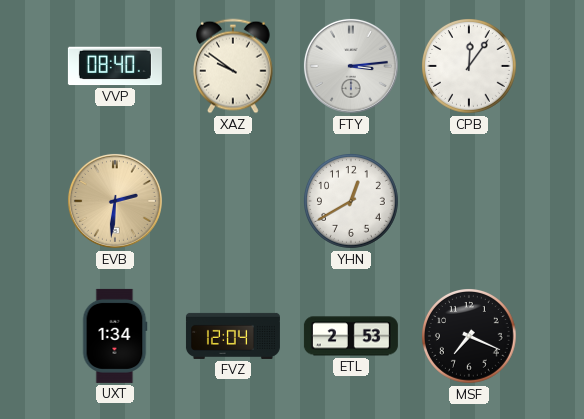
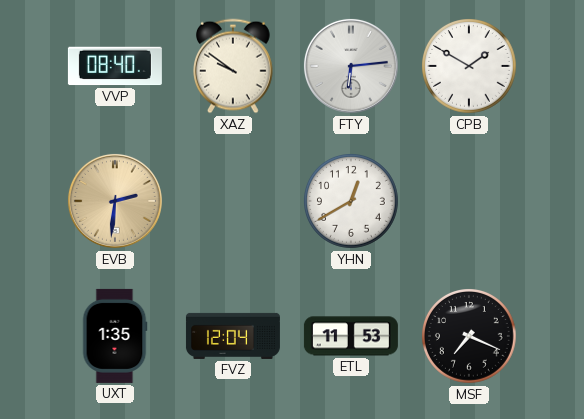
FTY: 3:14 -> 6:14
CPB: 12:06 -> 1:50
UXT: 1:34 -> 1:35
ETL: 2:53 -> 11:53
